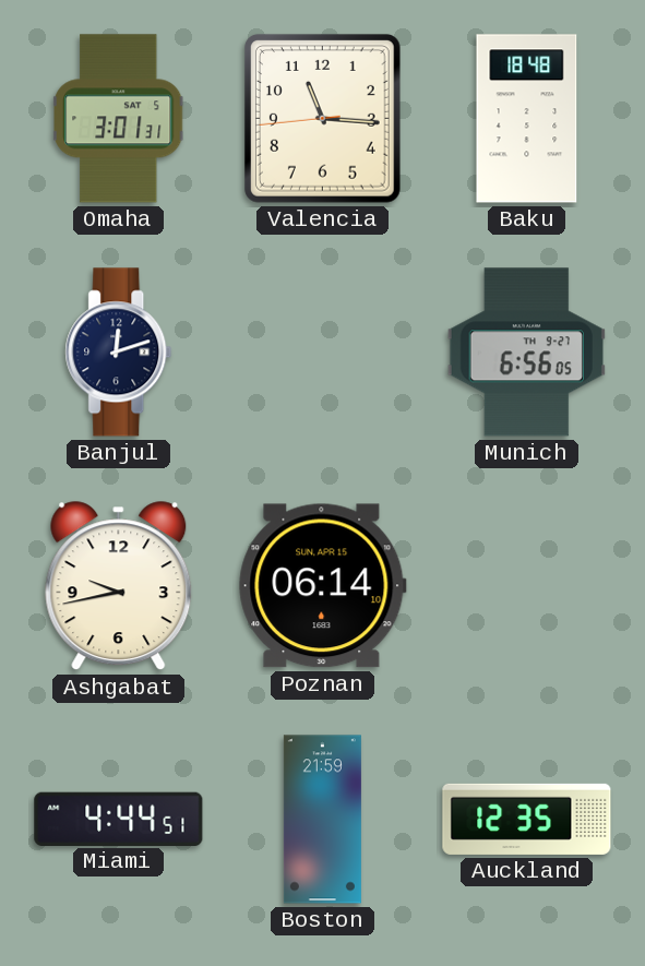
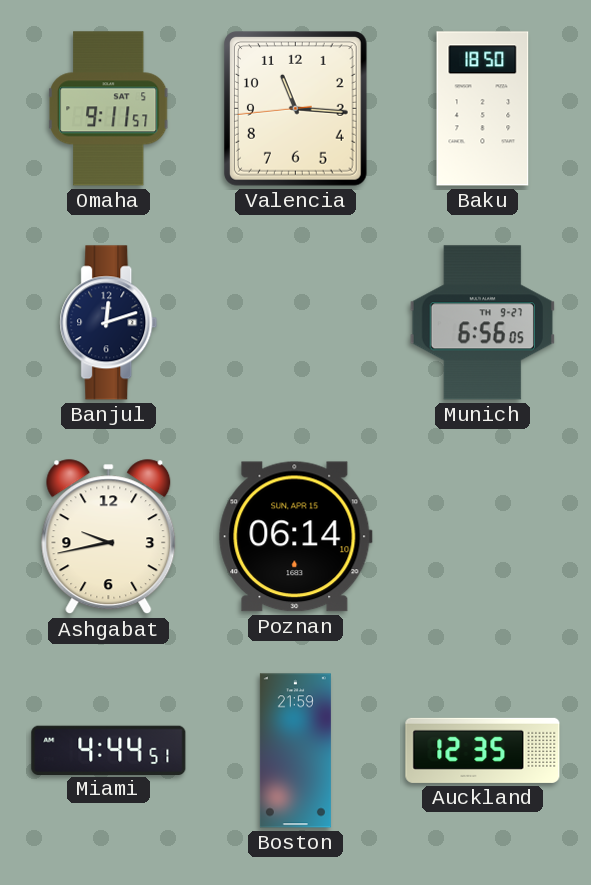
Omaha: 3:01 -> 9:11
Baku: 18:48 -> 18:50
